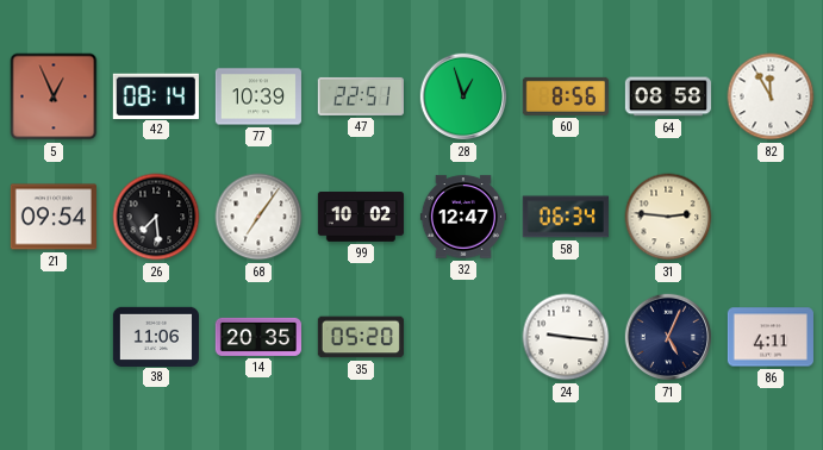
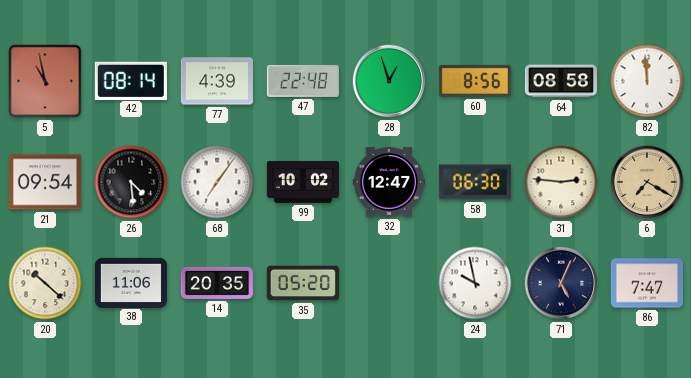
5: 12:56 -> 10:58
77: 10:39 -> 4:39
47: 22:51 -> 22:48
82: 11:55 -> 11:59
26: 7:29 -> 4:29
58: 06:34 -> 06:30
6: none -> 7:20
20: none -> 10:22
24: 9:16 -> 9:58
86: 4:11 -> 7:47
